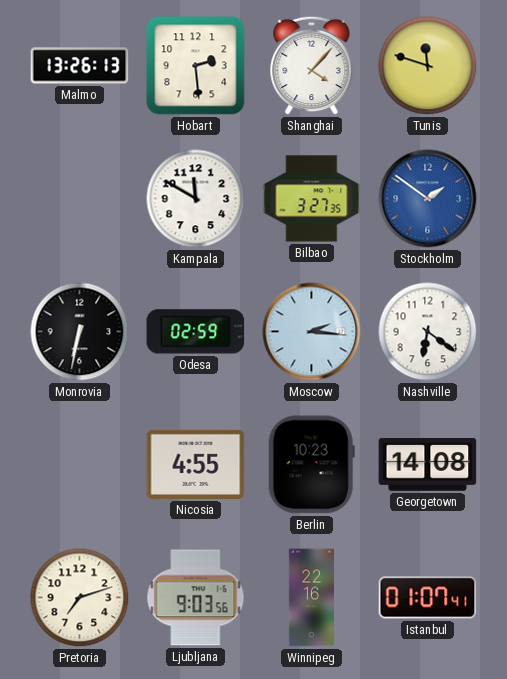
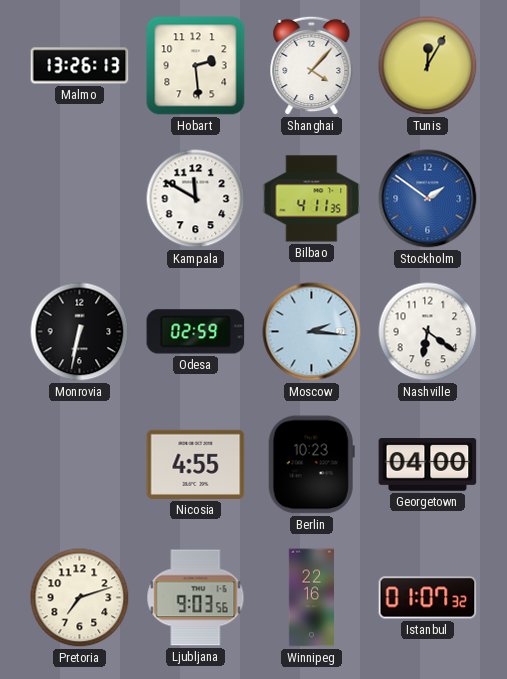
Tunis: 11:48 -> 12:05
Bilbao: 3:27 -> 4:11
Georgetown: 14:08 -> 04:00
Istanbul: 01:07:41 -> 01:07:32
